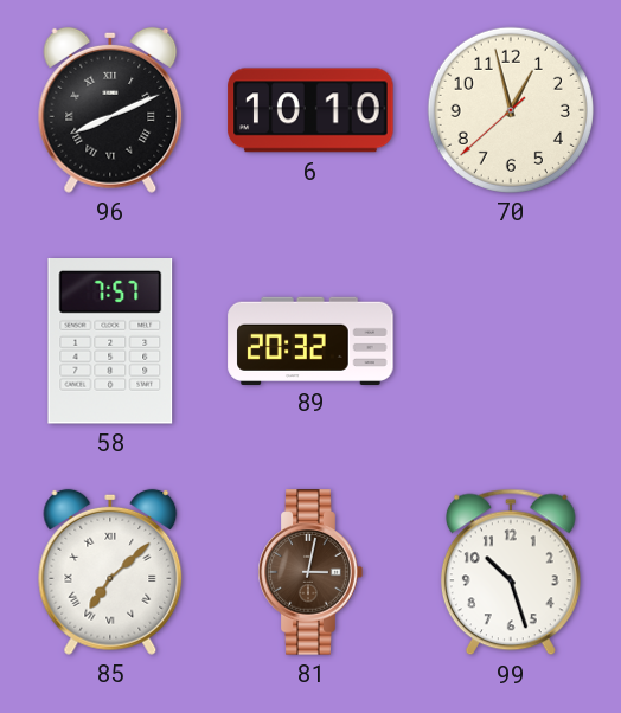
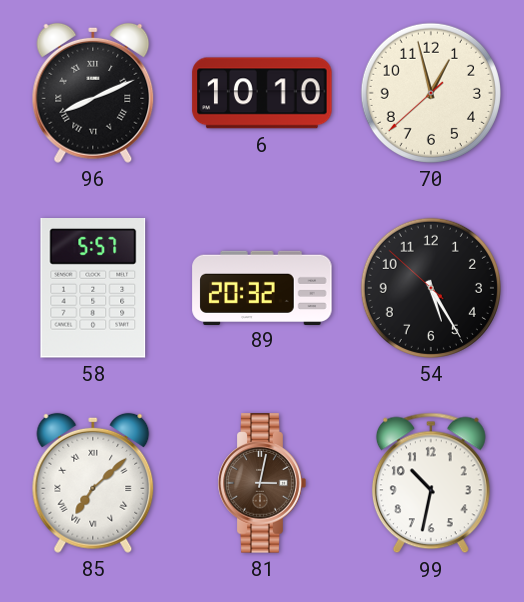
58: 7:57 -> 5:57
54: none -> 5:24
99: 10:27 -> 10:32
